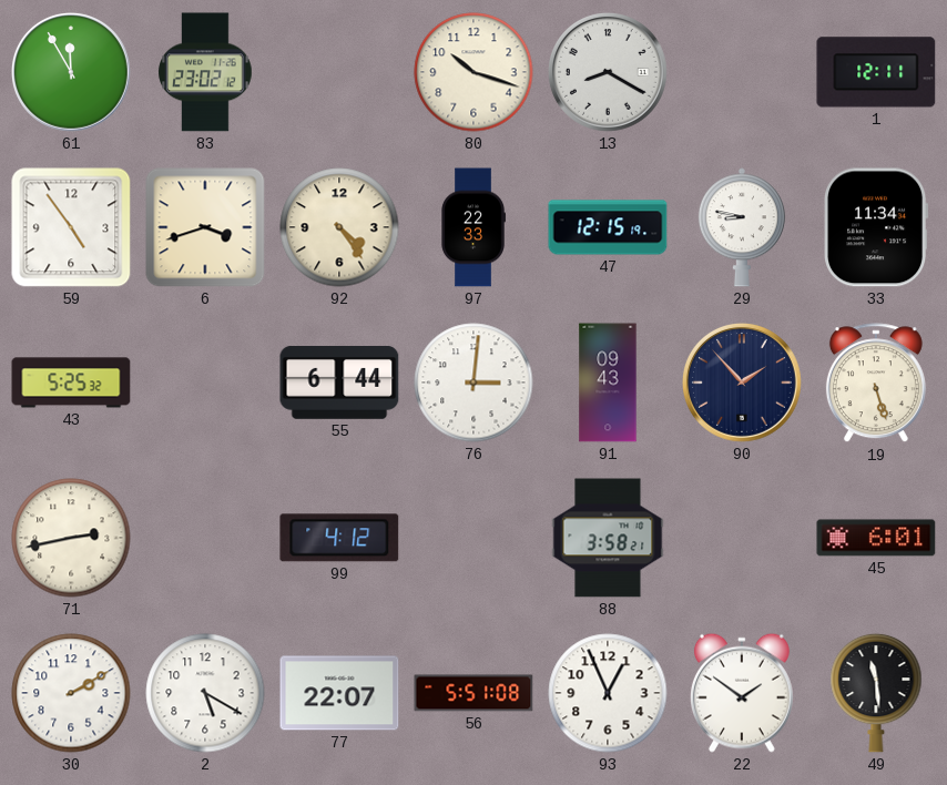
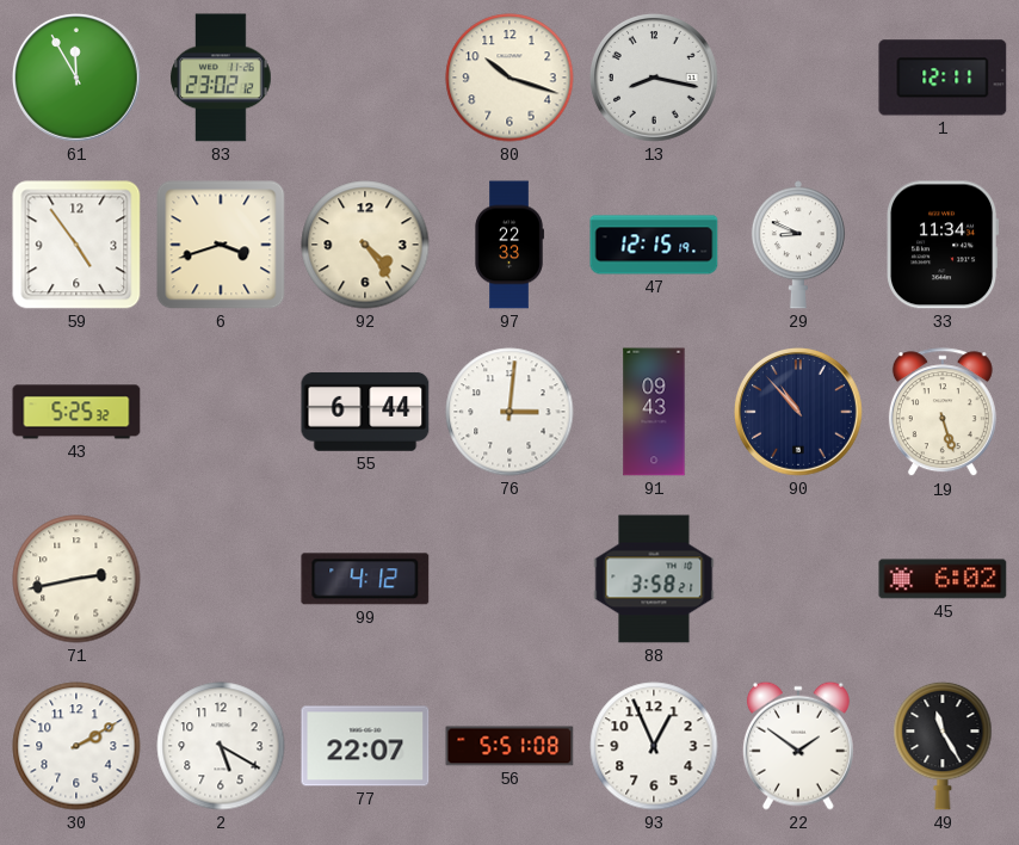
13: 8:20 -> 8:17
29: 8:47 -> 8:49
90: 1:53 -> 10:53
45: 6:01 -> 6:02
49: 11:29 -> 11:25
